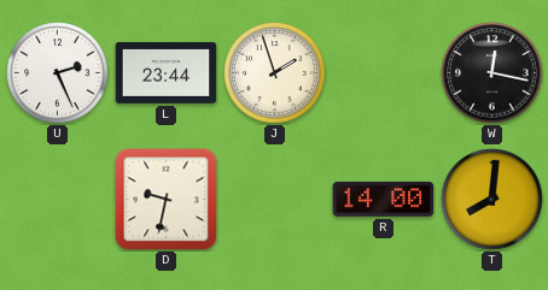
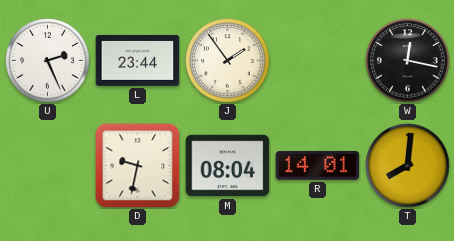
J: 1:57 -> 1:54
M: none -> 08:04
R: 14:00 -> 14:01
